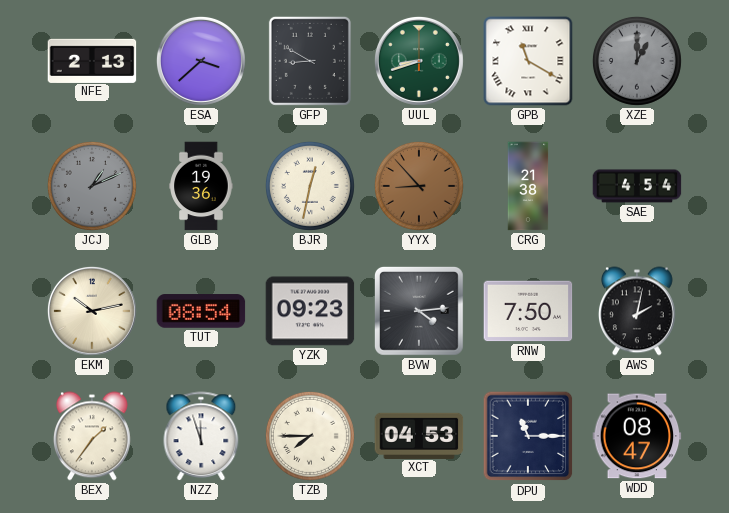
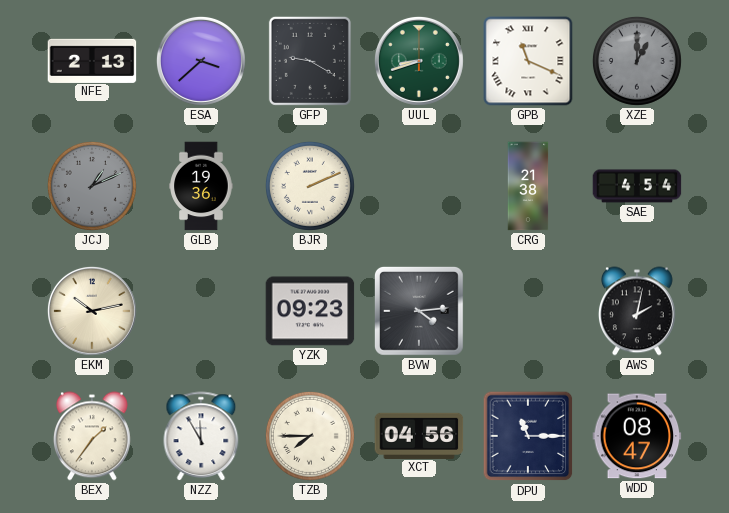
GFP: 8:50 -> 9:20
GPB: 11:20 -> 11:19
BJR: 12:32 -> 2:11
YYX: 8:53 -> none
TUT: 08:54 -> none
RNW: 7:50 -> none
NZZ: 11:57 -> 11:55
XCT: 04:53 -> 04:56
